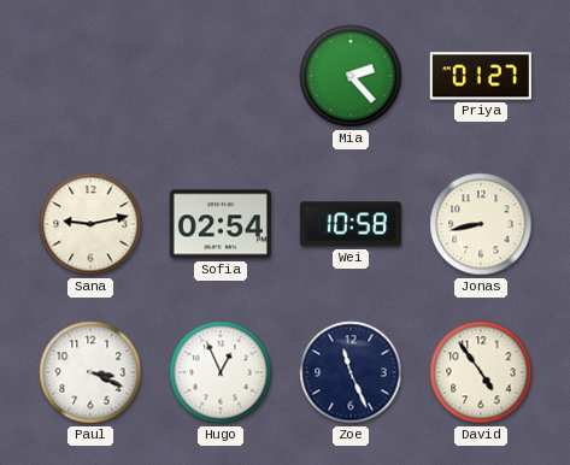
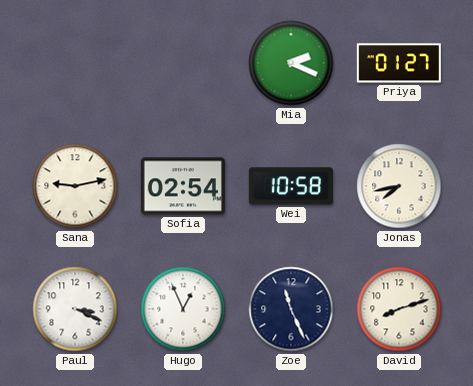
Mia: 2:23 -> 2:19
Jonas: 8:43 -> 7:43
David: 4:54 -> 8:12
